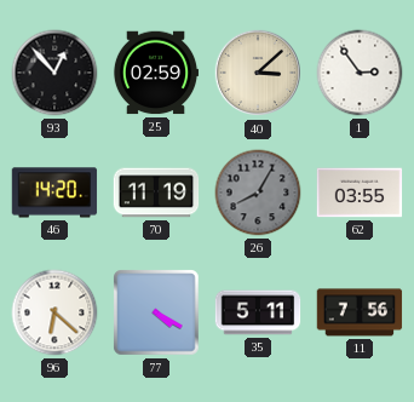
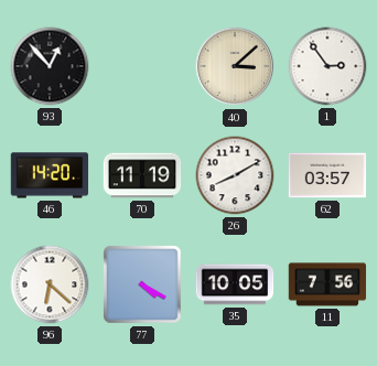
25: 02:59 -> none
26: 8:05 -> 8:10
26 dial: grey -> white
62: 03:55 -> 03:57
35: 5:11 -> 10:05
